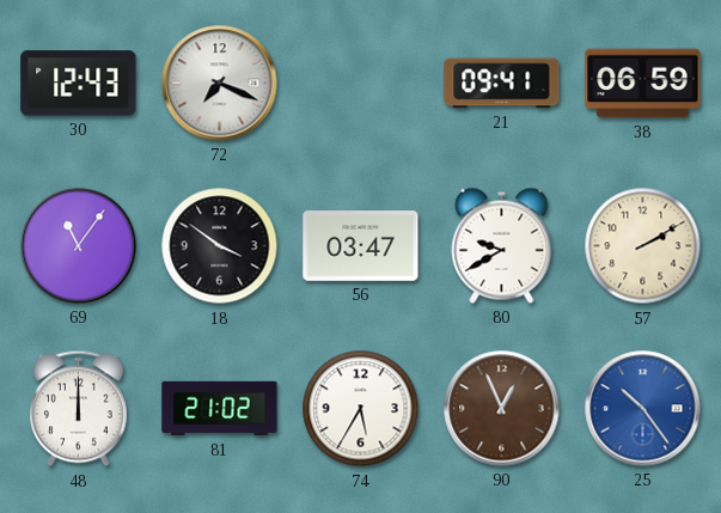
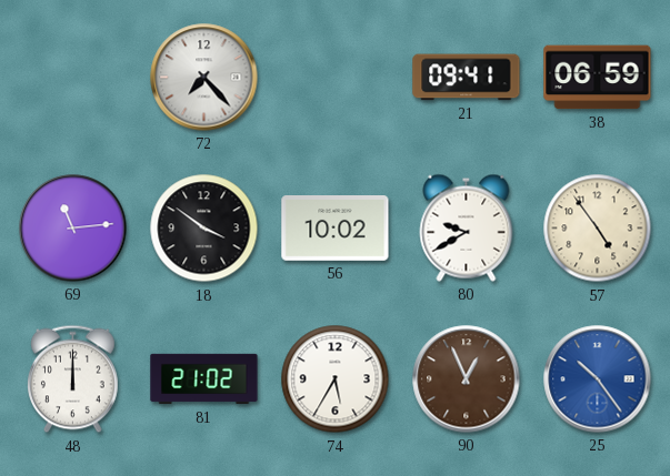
30: 12:43 -> none
72: 7:19 -> 7:23
69: 11:06 -> 11:14
56: 03:47 -> 10:02
57: 2:10 -> 4:54
